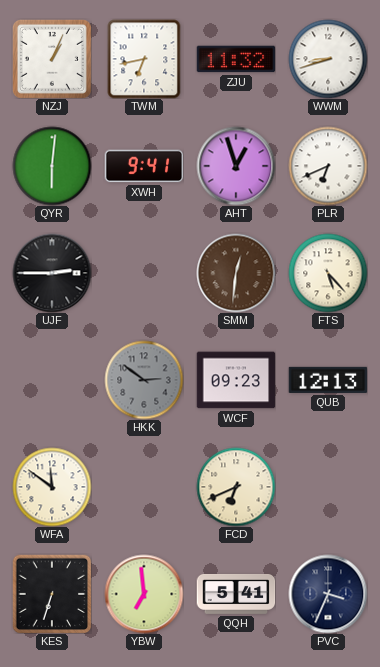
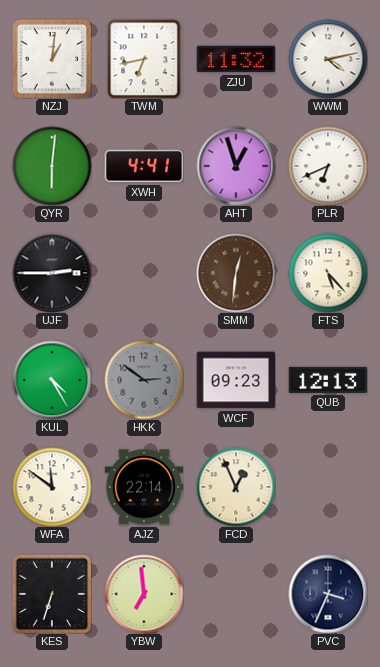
NZJ: 1:04 -> 1:01
WWM: 8:42 -> 4:13
XWH: 9:41 -> 4:41
KUL: none -> 4:25
AJZ: none -> 22:14
FCD: 6:41 -> 12:56
QQH: 5:41 -> none
